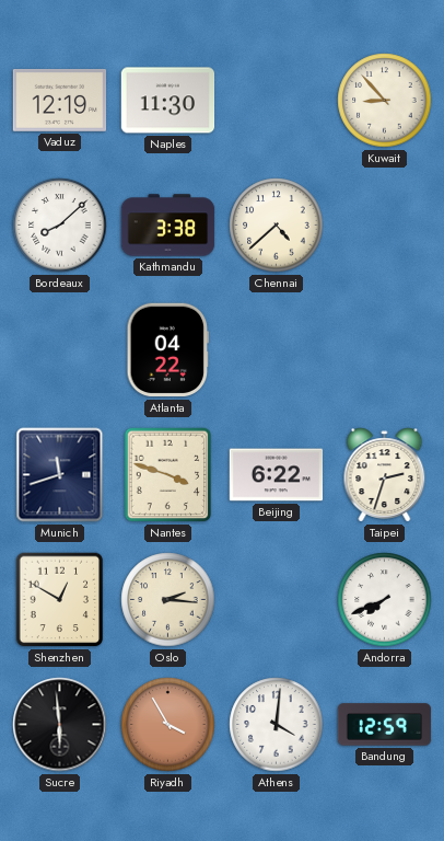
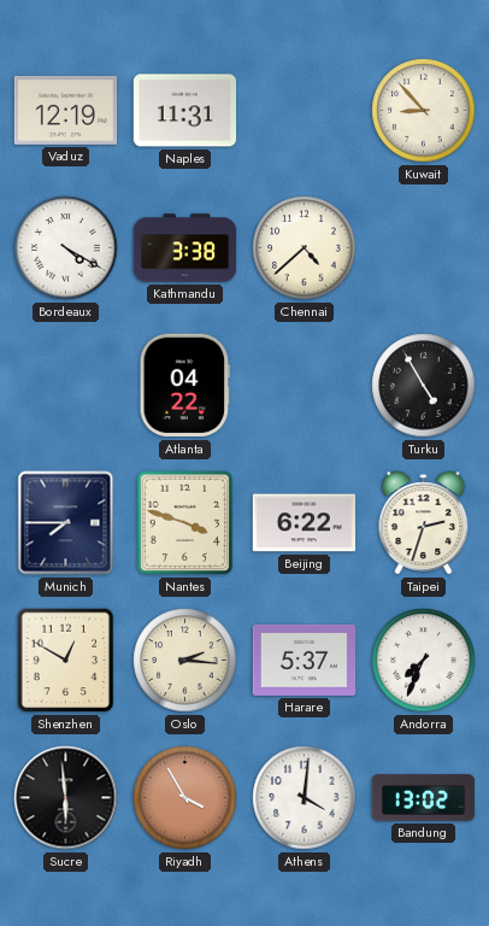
Naples: 11:30 -> 11:31
Bordeaux: 8:08 -> 4:20
Turku: none -> 4:55
Munich: 11:42 -> 7:45
Harare: none -> 5:37
Andorra: 7:41 -> 7:34
Bandung: 12:59 -> 13:02
